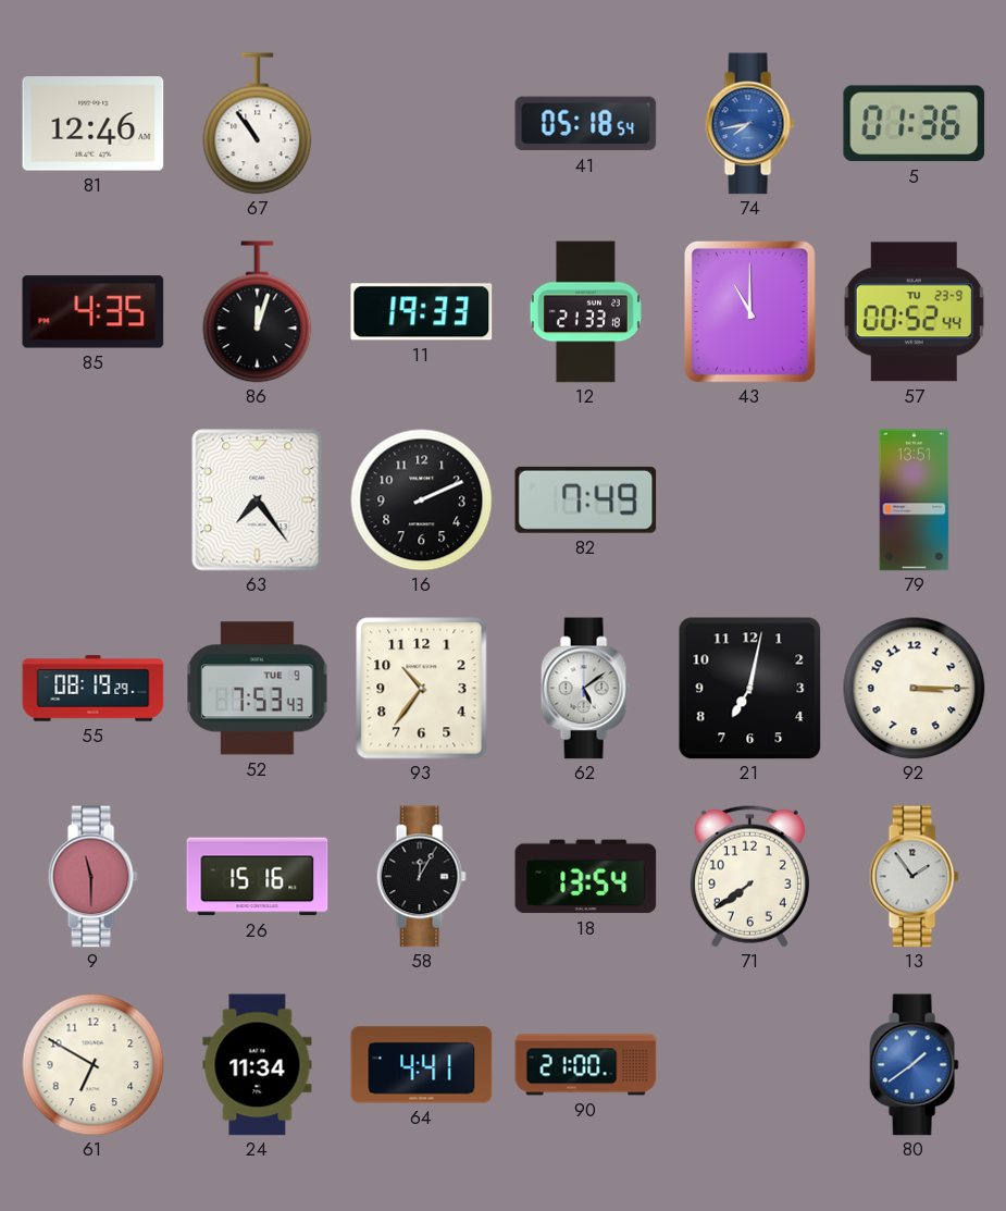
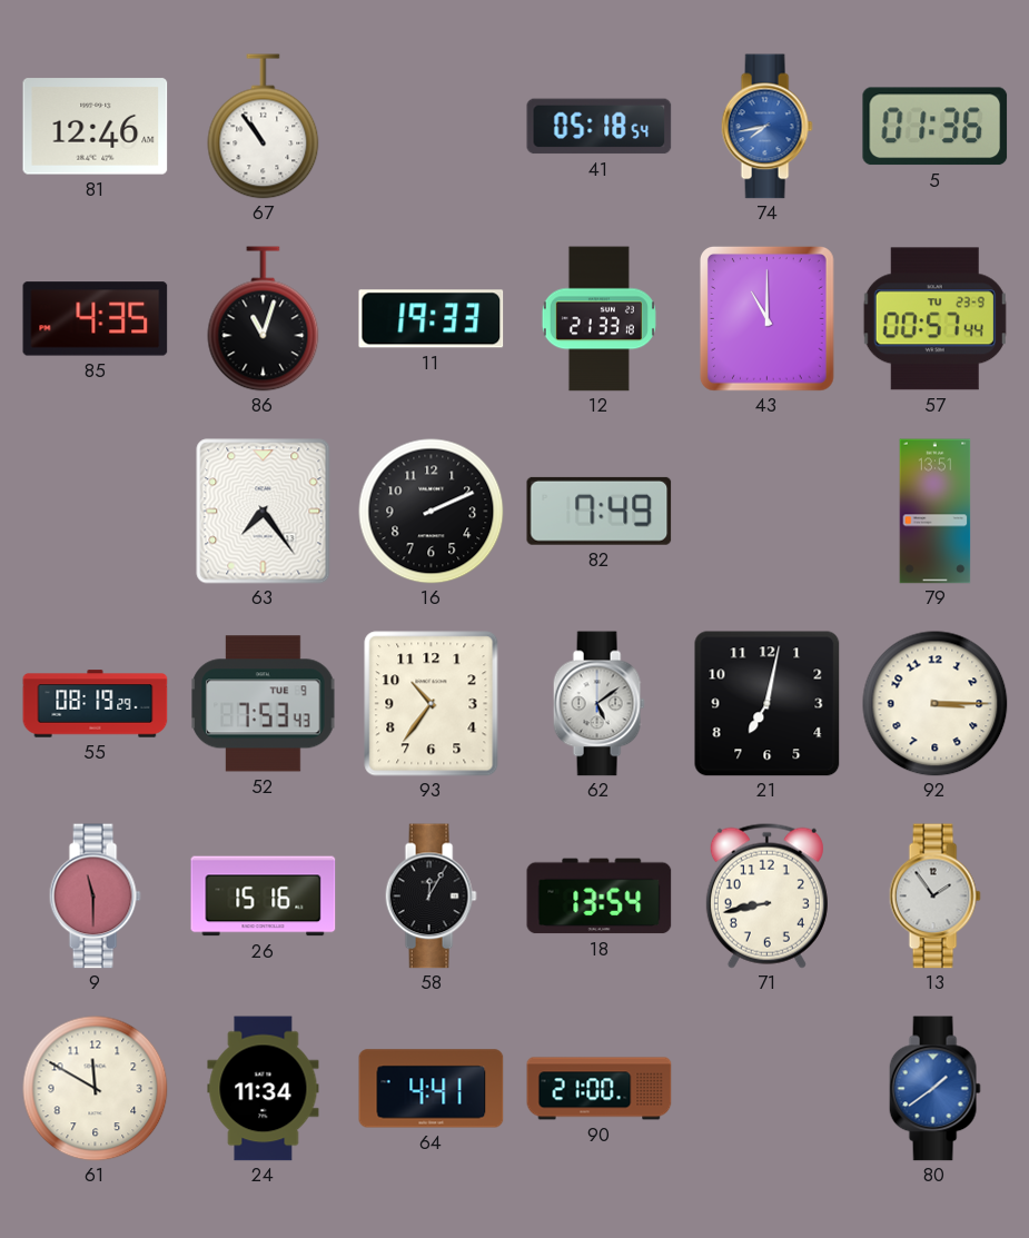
86: 12:03 -> 11:03
57: 00:52 -> 00:57
71: 7:39 -> 8:43
61: 6:50 -> 11:50
